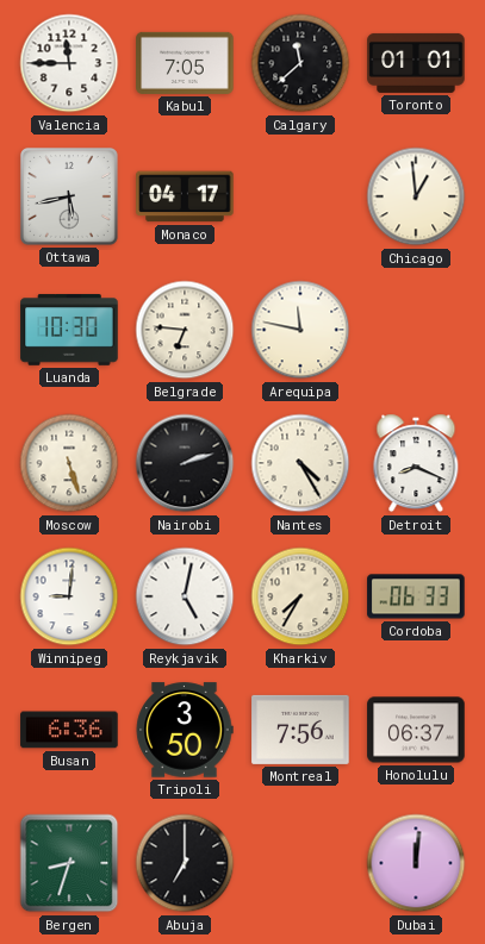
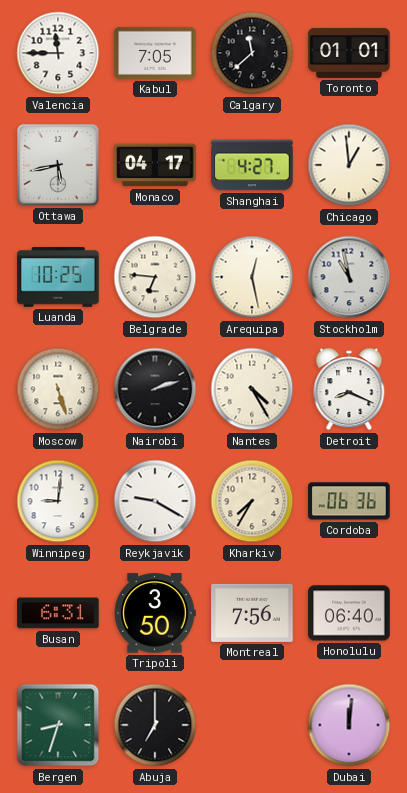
Shanghai: none -> 4:27
Luanda: 10:30 -> 10:25
Arequipa: 11:47 -> 12:28
Stockholm: none -> 10:58
Reykjavik: 5:02 -> 9:20
Cordoba: 06:33 -> 06:36
Busan: 6:36 -> 6:31
Honolulu: 06:37 -> 06:40
